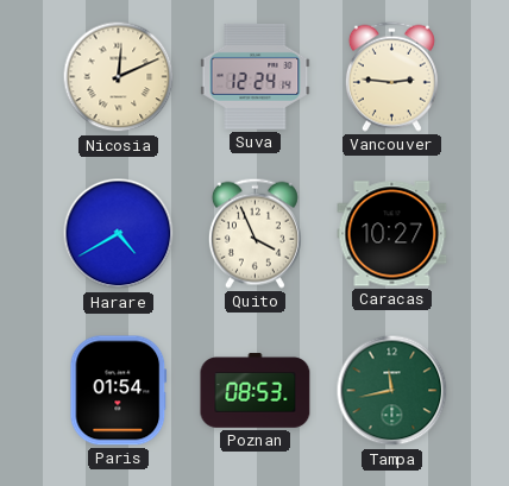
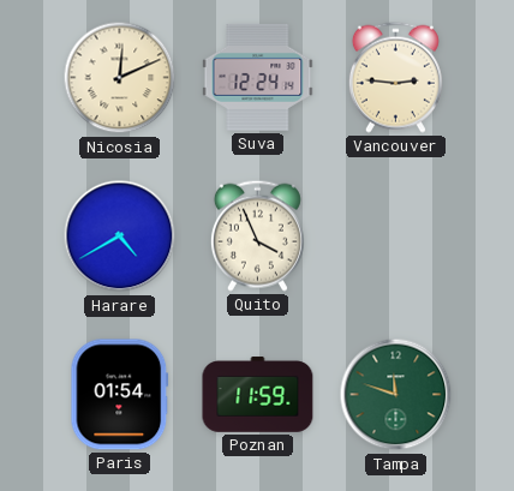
Caracas: 10:27 -> none
Poznan: 08:53 -> 11:59
Tampa: 11:43 -> 11:48
